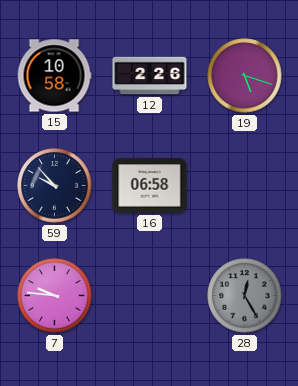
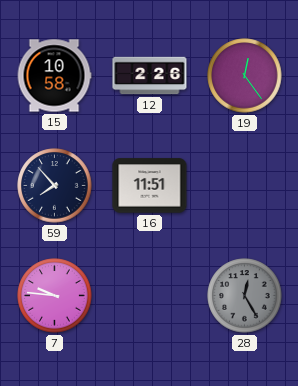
19: 5:18 -> 12:24
59: 9:53 -> 7:53
16: 06:58 -> 11:51
